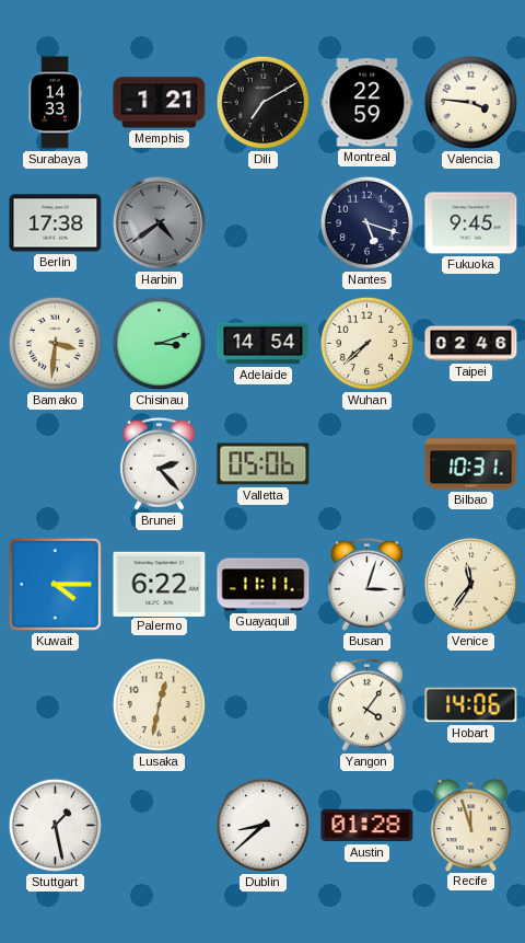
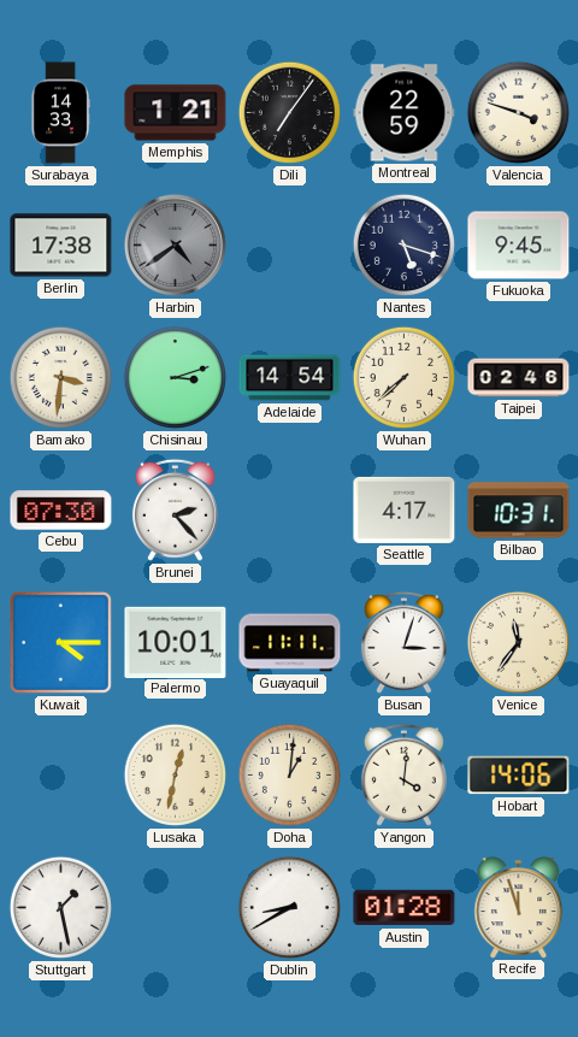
Dili: 7:10 -> 7:06
Valencia: 3:46 -> 3:48
Cebu: none -> 07:30
Valletta: 05:06 -> none
Seattle: none -> 4:17
Palermo: 6:22 -> 10:01
Doha: none -> 1:01
Yangon: 4:06 -> 4:01
Dublin: 8:38 -> 8:40
